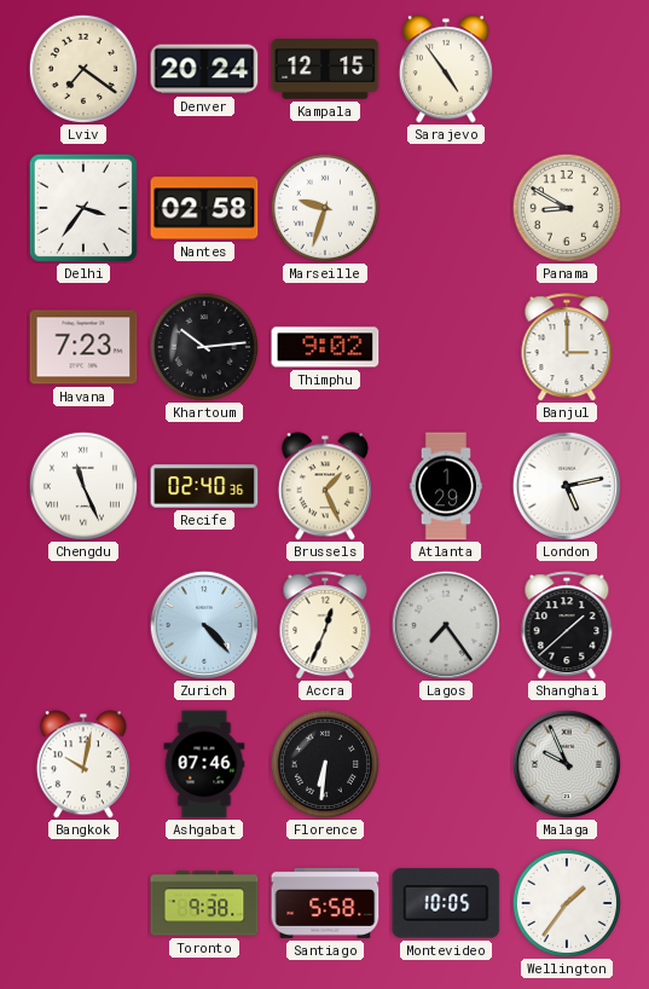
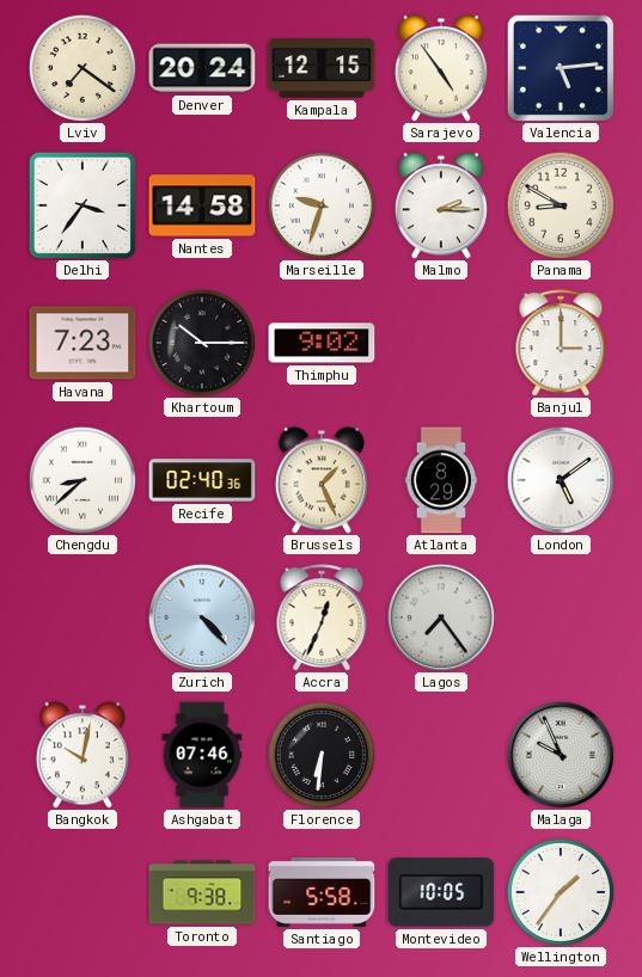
Valencia: none -> 5:14
Nantes: 02:58 -> 14:58
Malmo: none -> 2:15
Khartoum: 10:14 -> 10:15
Chengdu: 11:26 -> 8:38
Atlanta: 1:29 -> 8:29
London: 5:13 -> 5:09
Shanghai: 1:38 -> none
